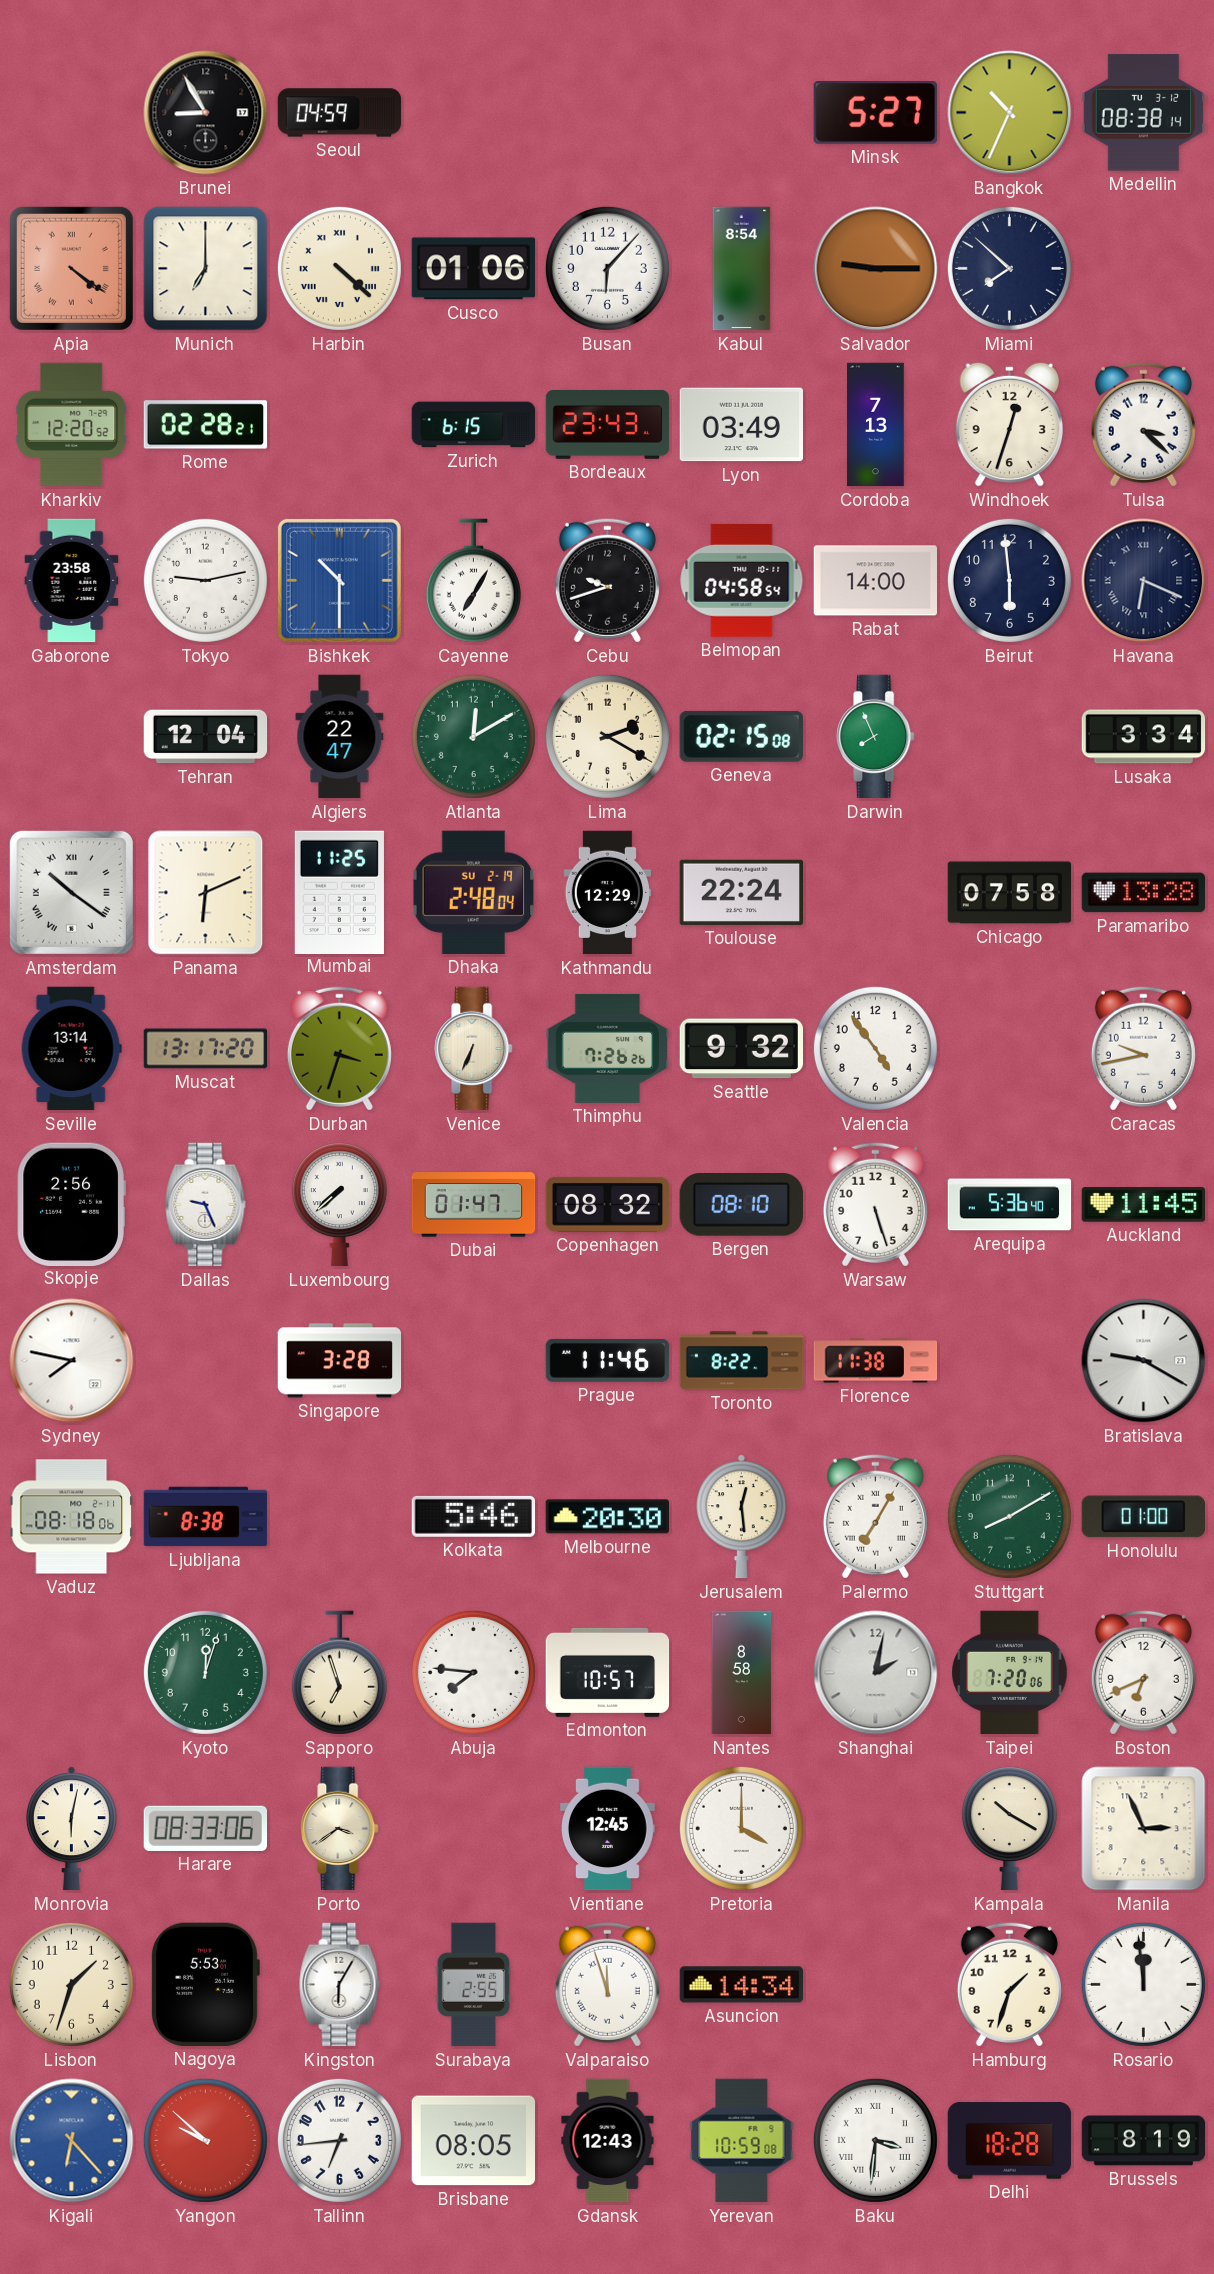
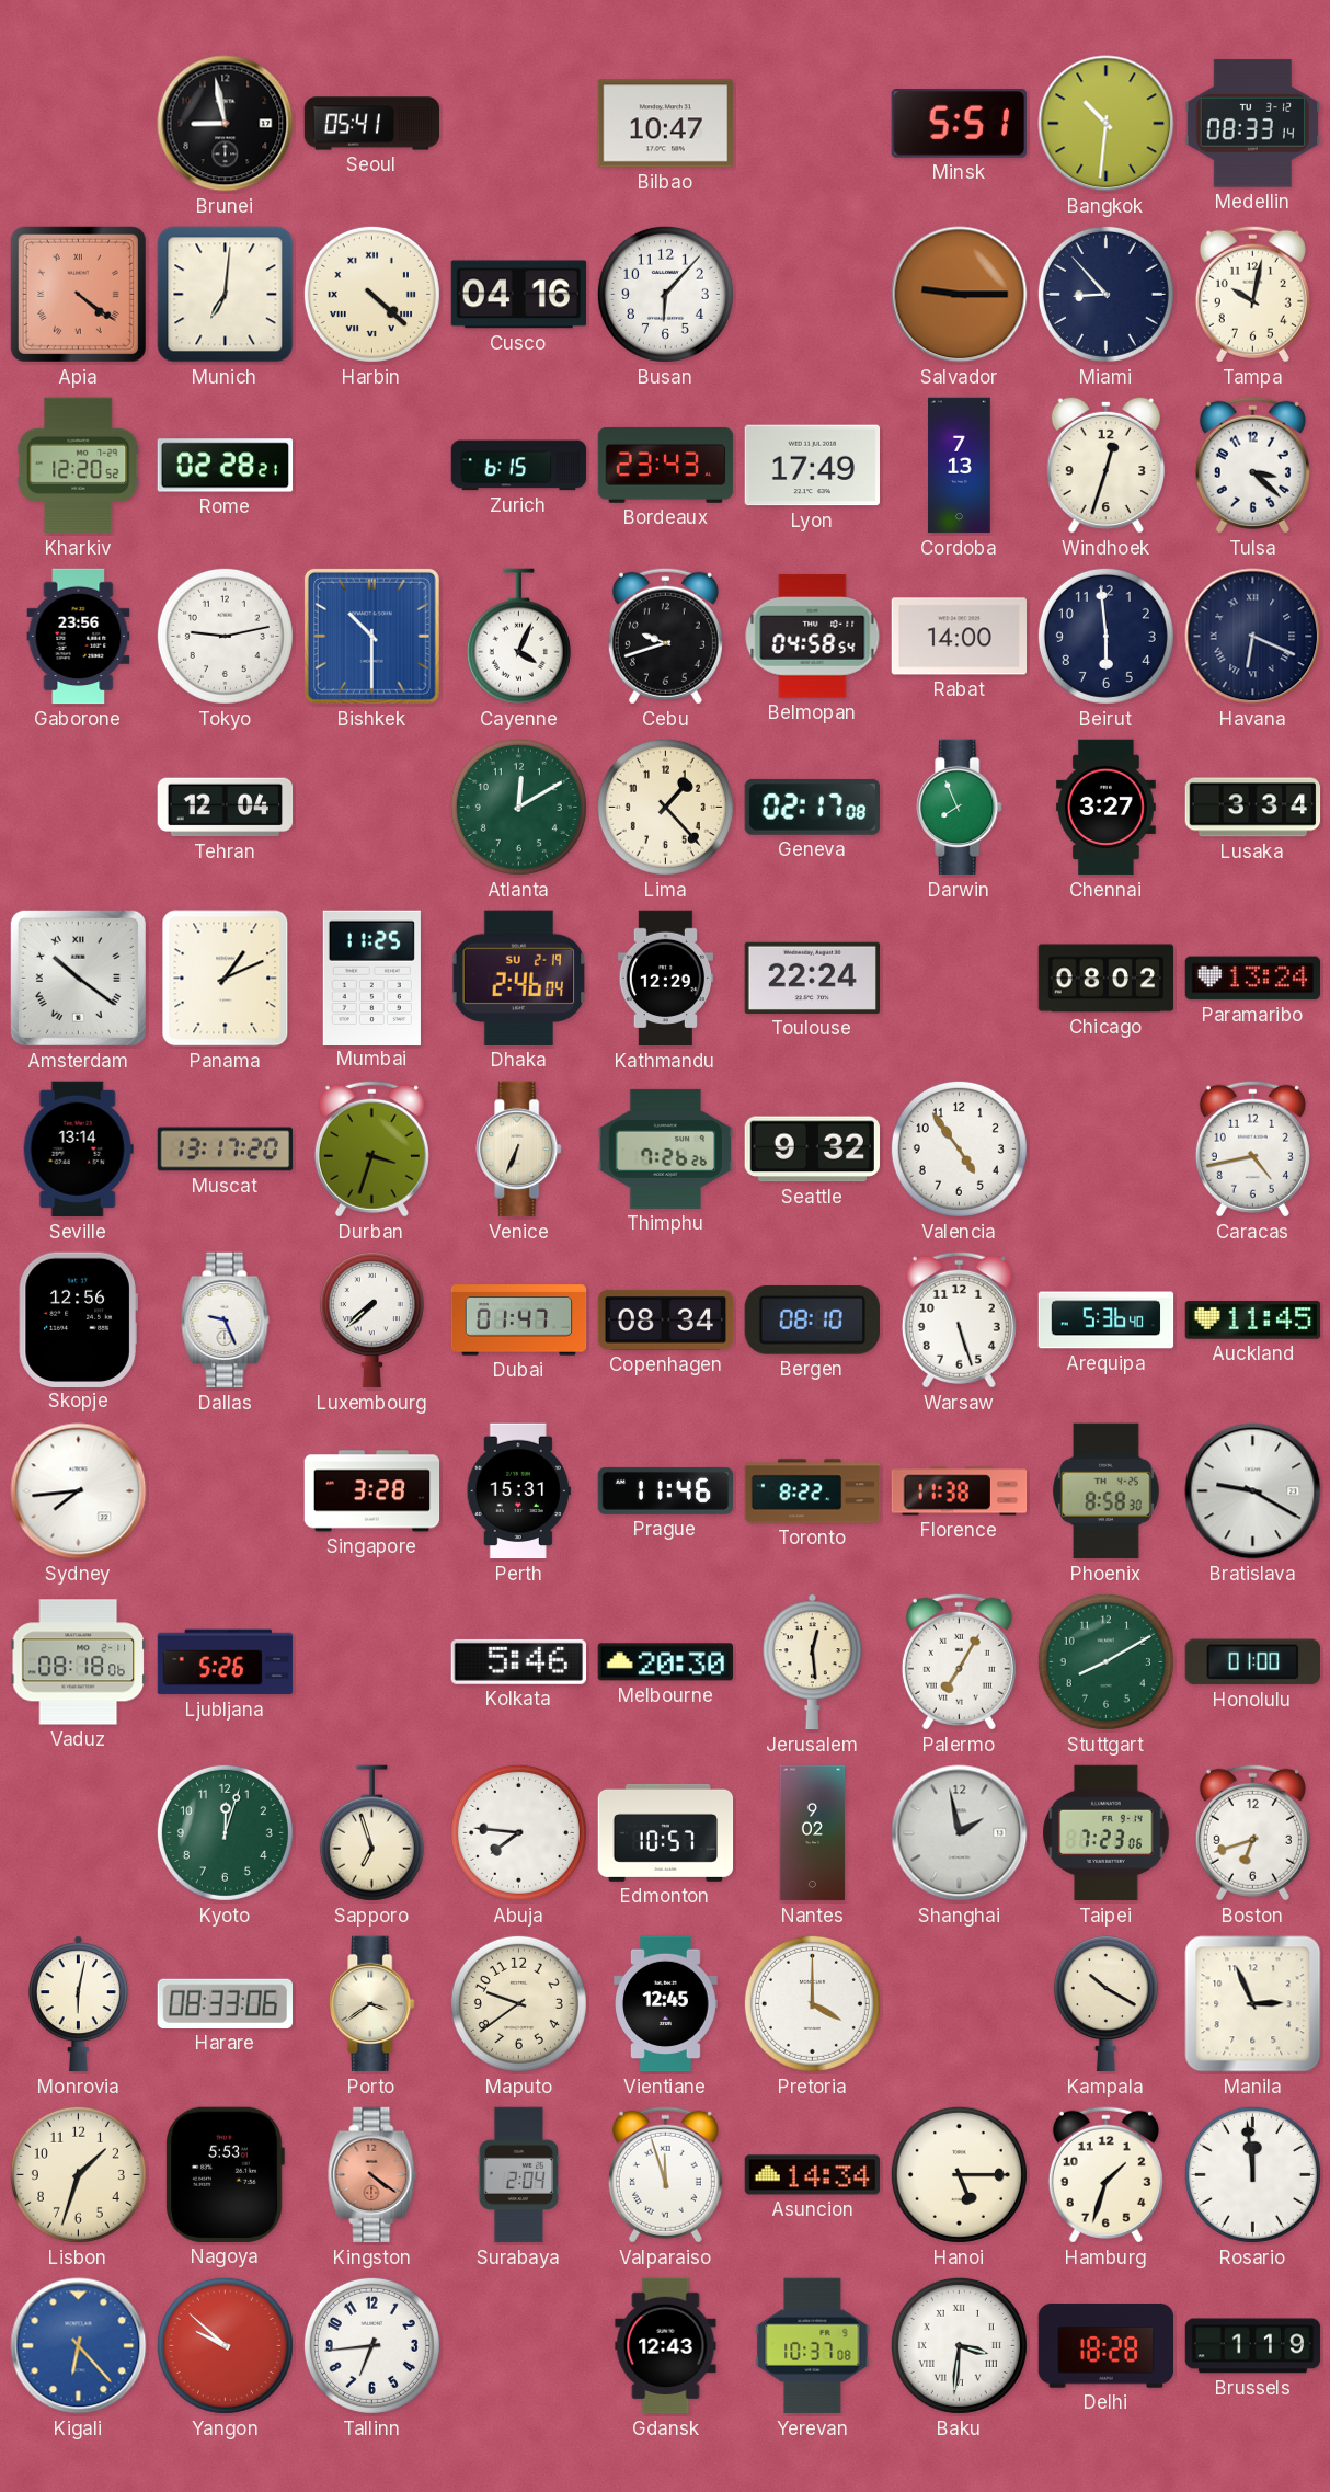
Brunei: 8:55 -> 8:58
Seoul: 04:59 -> 05:41
Bilbao: none -> 10:47
Minsk: 5:27 -> 5:51
Bangkok: 10:34 -> 10:31
Medellin: 08:38 -> 08:33
Munich: 7:00 -> 7:01
Cusco: 01:06 -> 04:16
Kabul: 8:54 -> none
Miami: 7:52 -> 8:53
Tampa: none -> 10:02
Lyon: 03:49 -> 17:49
Gaborone: 23:58 -> 23:56
Cayenne: 7:05 -> 4:04
Algiers: 22:47 -> none
Lima: 2:20 -> 1:23
Geneva: 02:15 -> 02:17
Chennai: none -> 3:27
Panama: 6:11 -> 1:11
Dhaka: 2:48 -> 2:46
Chicago: 07:58 -> 08:02
Paramaribo: 13:28 -> 13:24
Caracas: 9:43 -> 4:43
Skopje: 2:56 -> 12:56
Copenhagen: 08:32 -> 08:34
Sydney: 7:47 -> 7:44
Perth: none -> 15:31
Phoenix: none -> 8:58
Ljubljana: 8:38 -> 5:26
Nantes: 8:58 -> 9:02
Shanghai: 2:02 -> 1:58
Taipei: 7:20 -> 7:23
Boston: 6:41 -> 6:42
Maputo: none -> 9:39
Kingston: 6:05 -> 4:21
Kingston dial: white -> salmon
Surabaya: 2:55 -> 2:04
Hanoi: none -> 5:15
Brisbane: 08:05 -> none
Yerevan: 10:59 -> 10:37
Brussels: 8:19 -> 1:19
